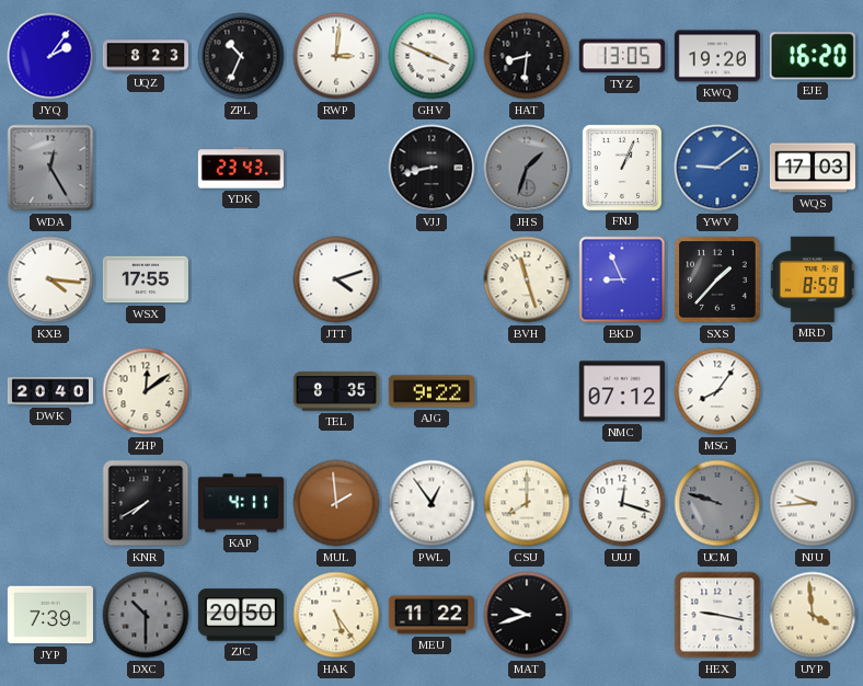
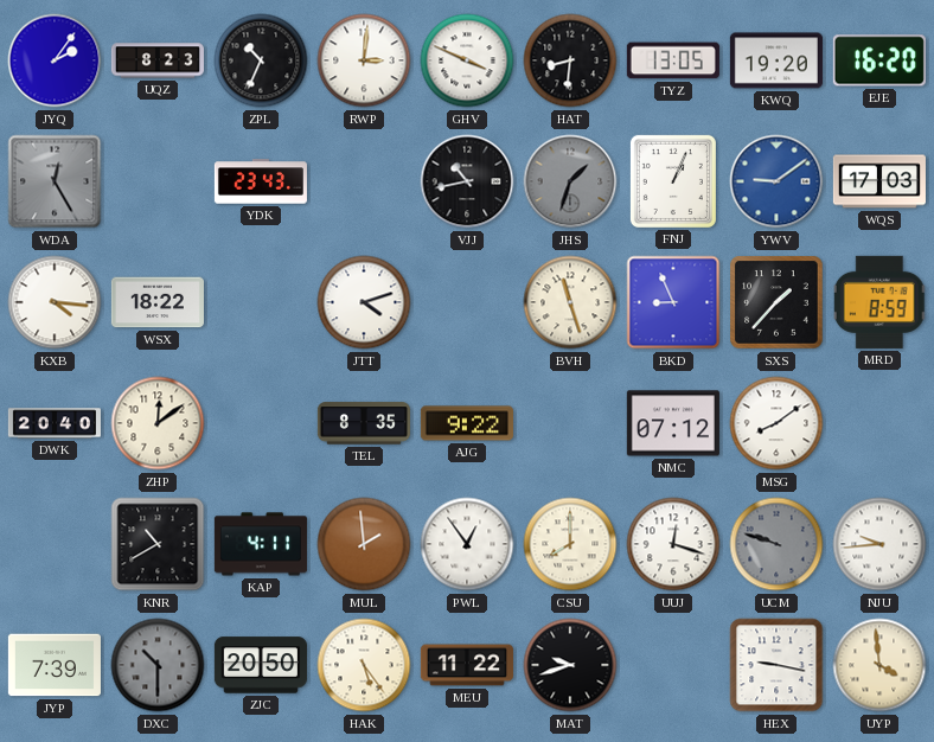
VJJ: 8:43 -> 10:43
WSX: 17:55 -> 18:22
MSG: 8:06 -> 8:09
KNR: 7:40 -> 10:40
